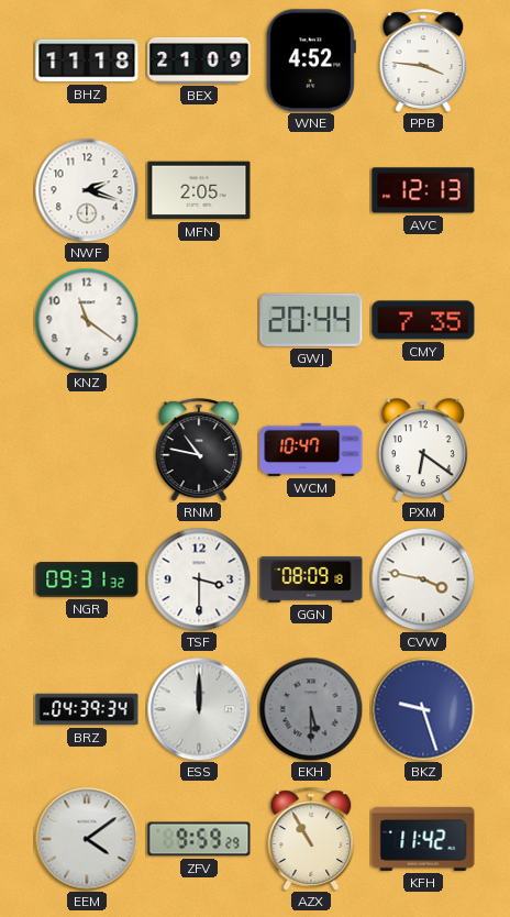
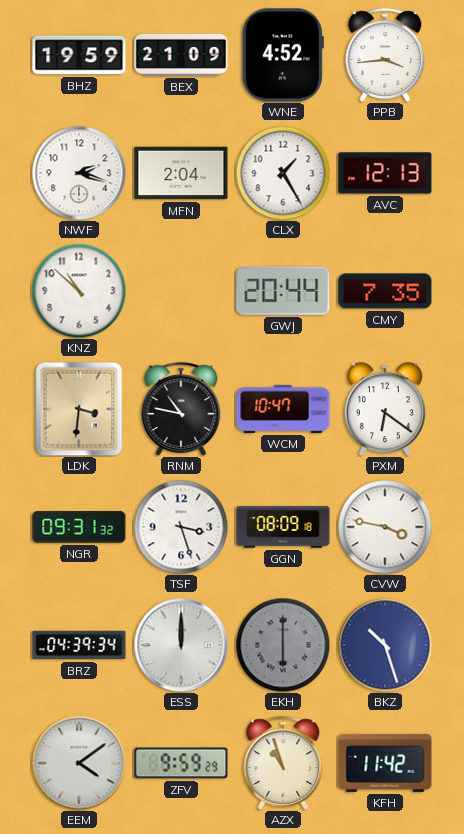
BHZ: 11:18 -> 19:59
PPB: 3:46 -> 3:44
MFN: 2:05 -> 2:04
CLX: none -> 1:25
KNZ: 11:21 -> 10:52
LDK: none -> 3:31
TSF: 3:30 -> 3:27
EKH: 5:30 -> 6:00
BKZ: 9:27 -> 10:27
AZX: 10:55 -> 10:57
